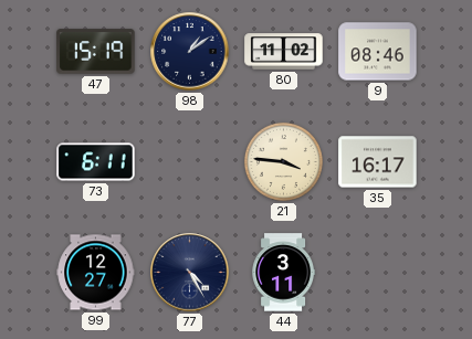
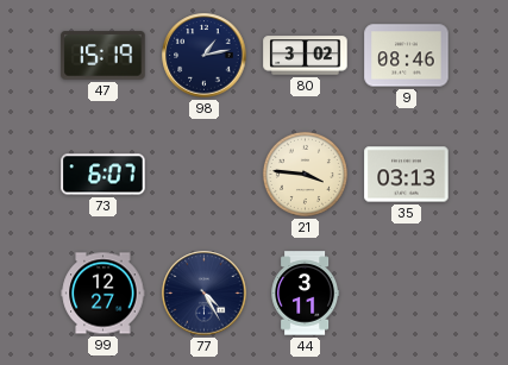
98: 1:09 -> 1:13
80: 11:02 -> 3:02
73: 6:11 -> 6:07
35: 16:17 -> 03:13
